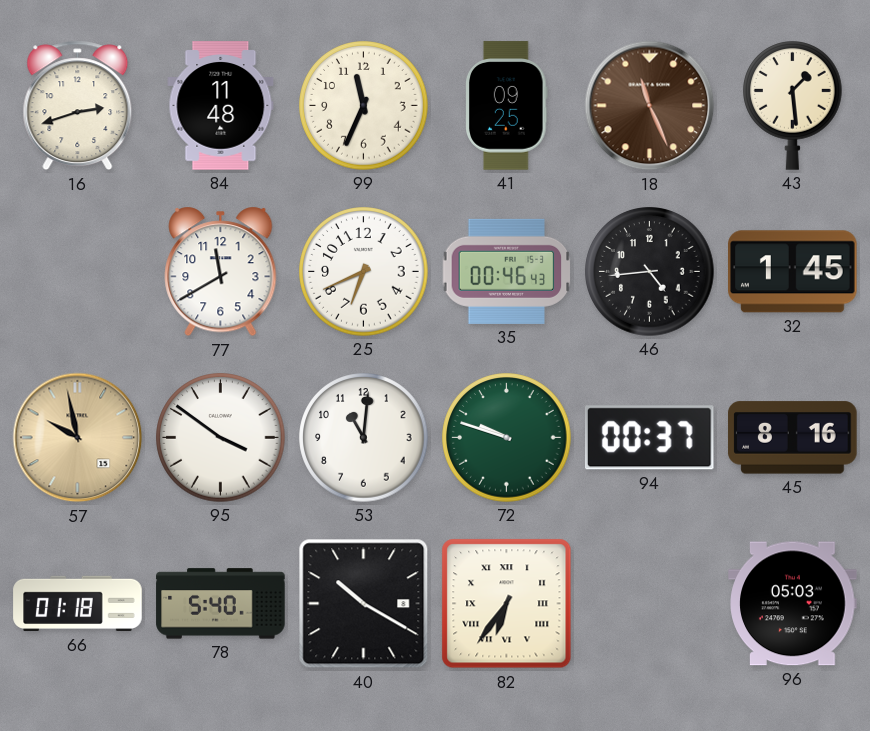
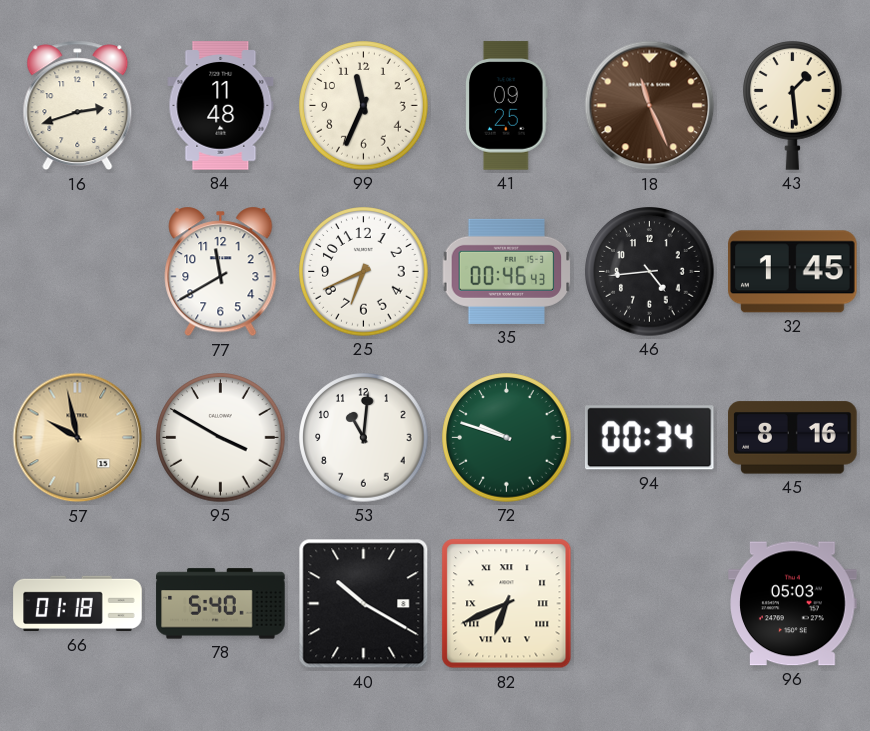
95: 3:51 -> 3:50
94: 00:37 -> 00:34
82: 6:36 -> 6:41
